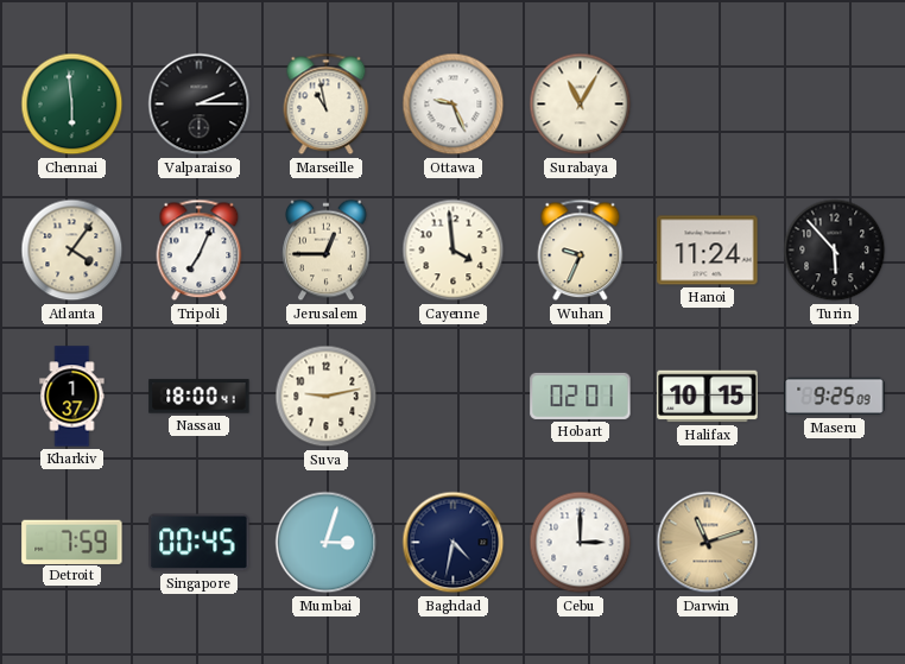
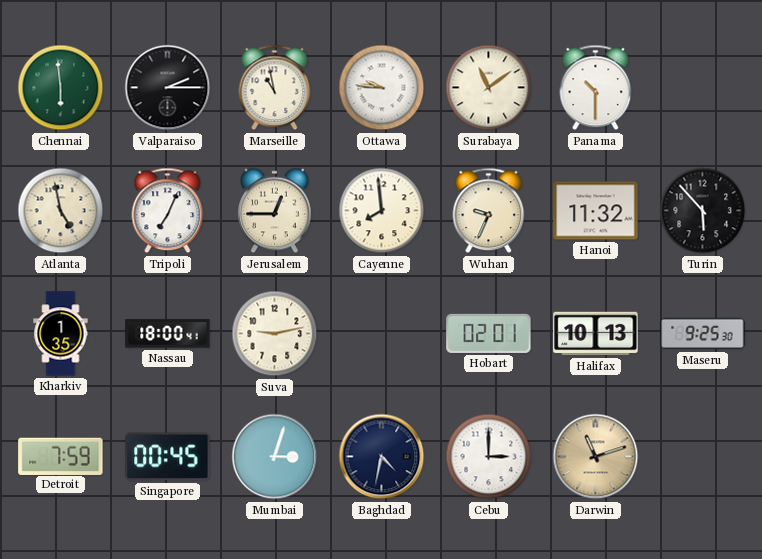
Ottawa: 9:26 -> 9:46
Surabaya: 11:05 -> 11:09
Panama: none -> 10:30
Atlanta: 4:06 -> 4:58
Cayenne: 3:59 -> 7:59
Hanoi: 11:24 -> 11:32
Kharkiv: 1:37 -> 1:35
Halifax: 10:15 -> 10:13
Maseru: 9:25:09 -> 9:25:30
